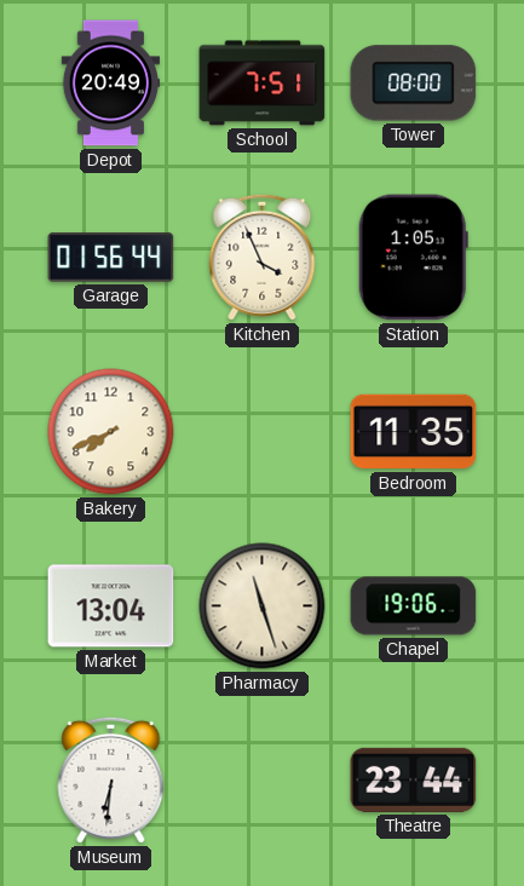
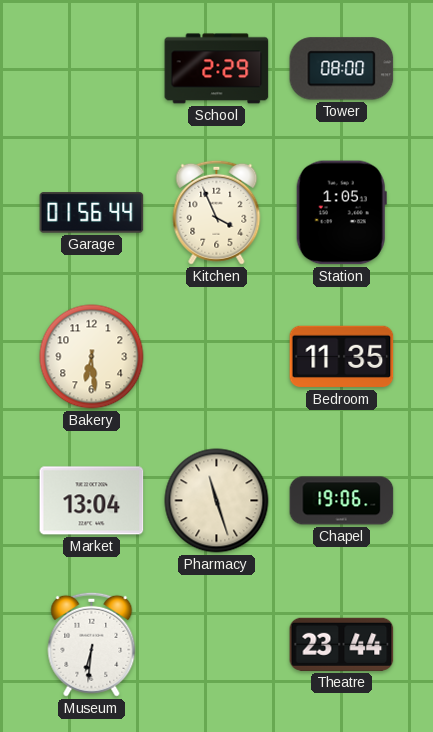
Depot: 20:49 -> none
School: 7:51 -> 2:29
Bakery: 7:41 -> 6:29
